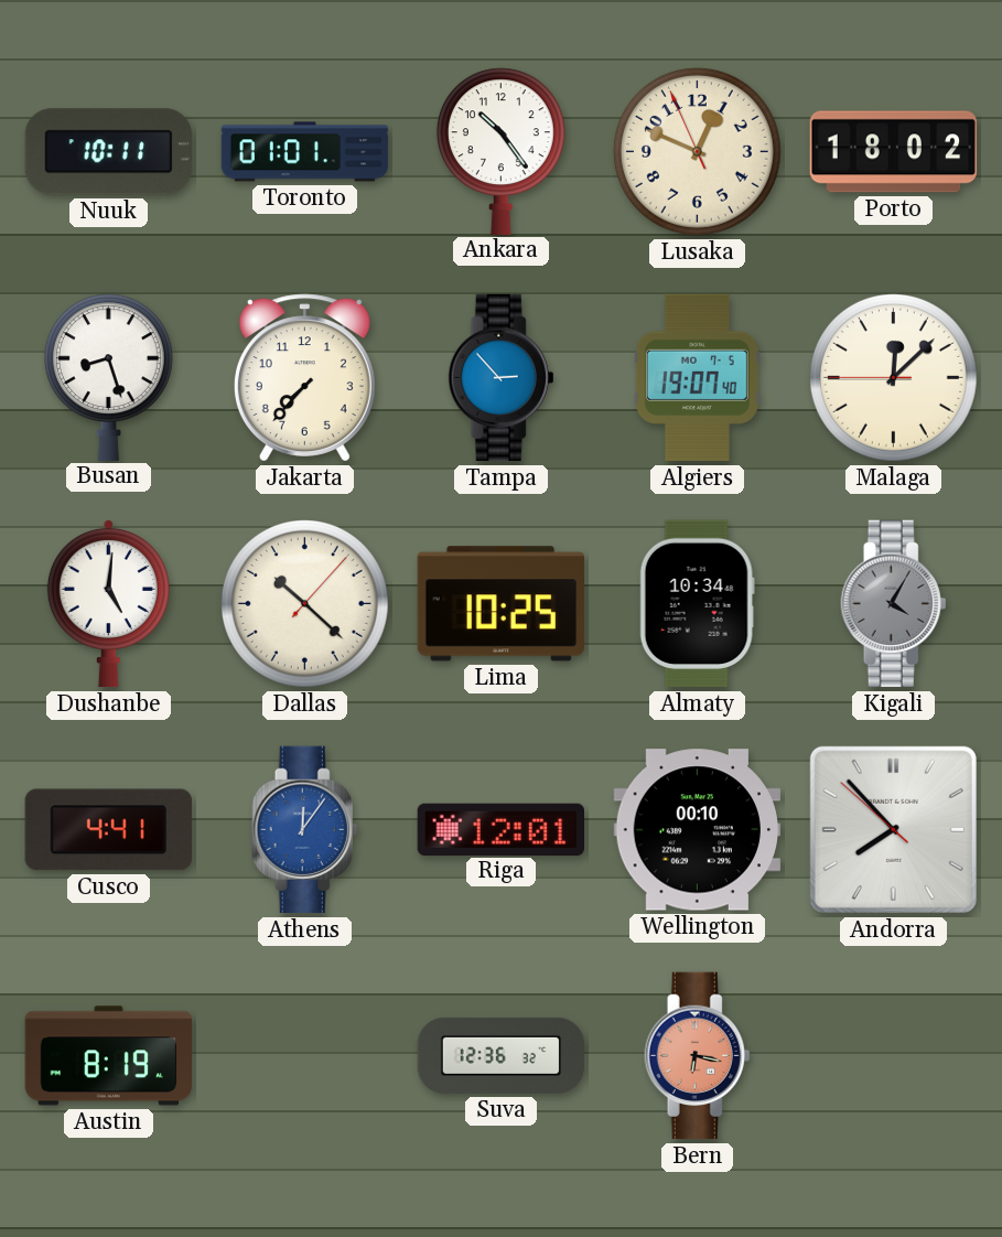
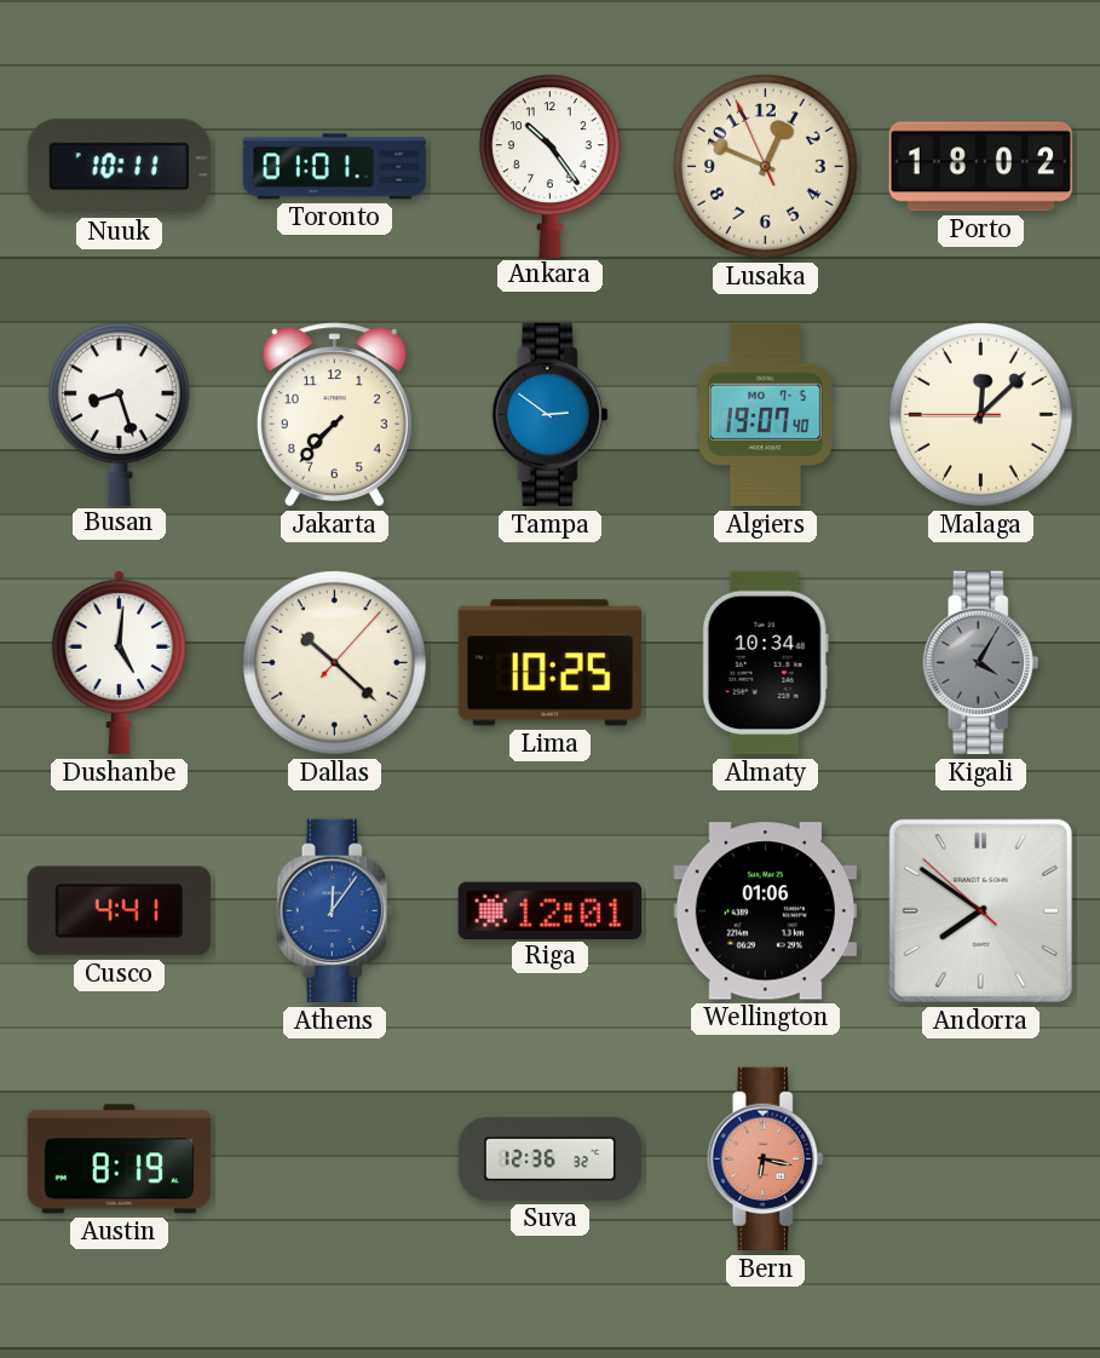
Tampa: 2:53 -> 2:51
Wellington: 00:10 -> 01:06
Andorra: 7:52 -> 7:50
